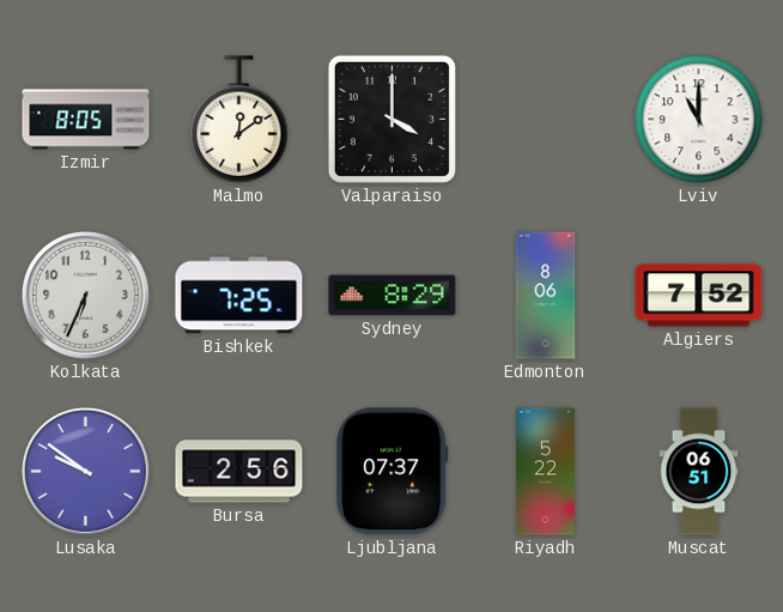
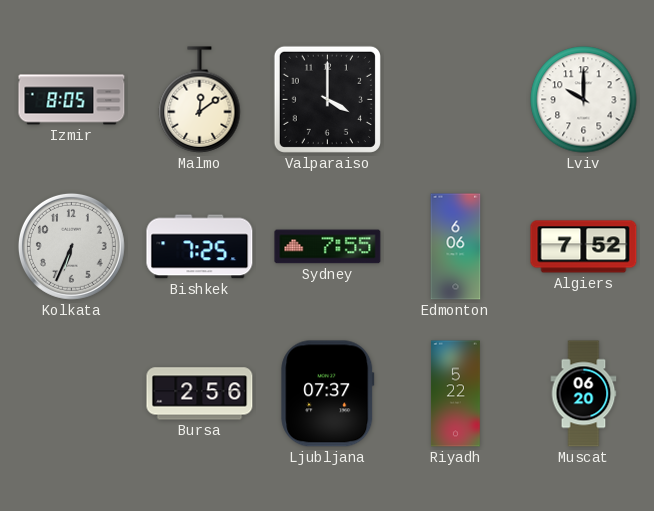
Lviv: 11:00 -> 10:00
Sydney: 8:29 -> 7:55
Edmonton: 8:06 -> 6:06
Lusaka: 9:51 -> none
Muscat: 06:51 -> 06:20
